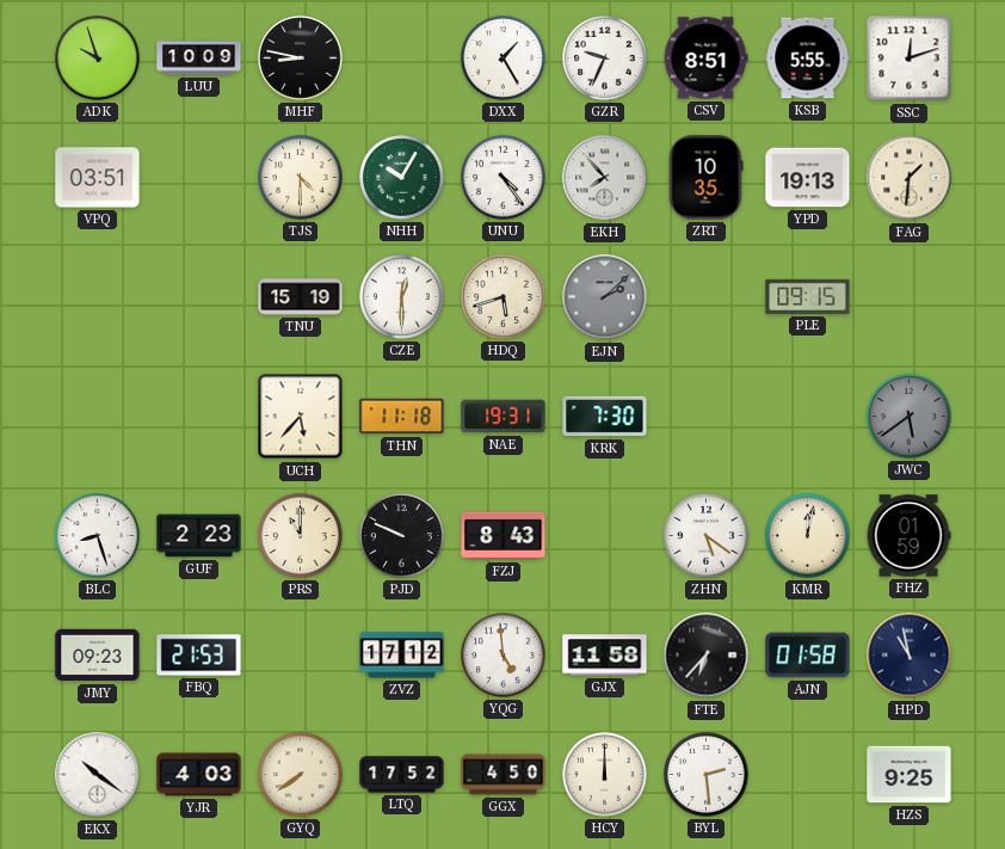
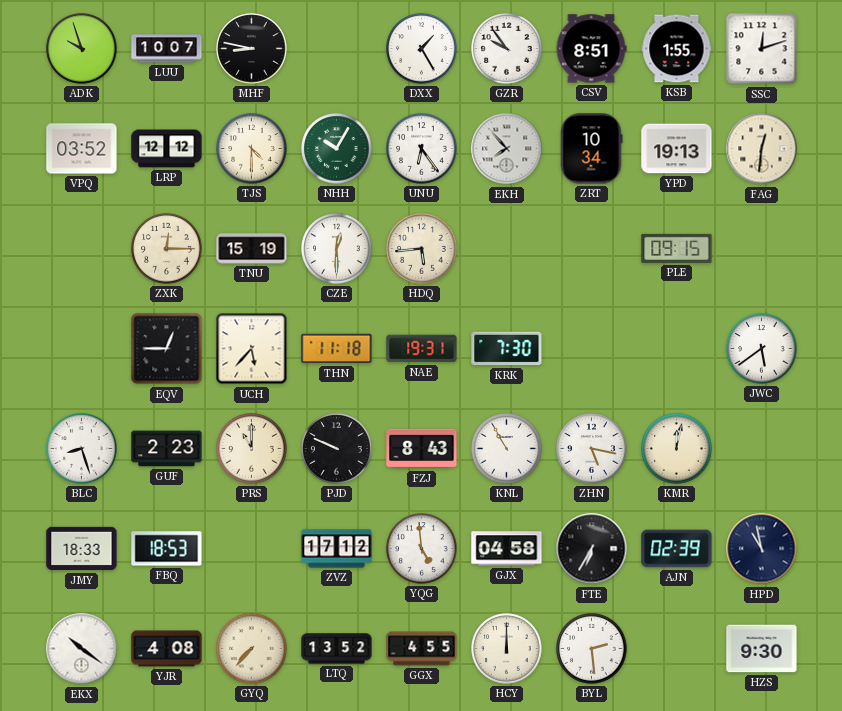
LUU: 10:09 -> 10:07
GZR: 9:34 -> 9:54
KSB: 5:55 -> 1:55
VPQ: 03:51 -> 03:52
LRP: none -> 12:12
UNU: 4:24 -> 6:24
ZRT: 10:35 -> 10:34
FAG: 1:31 -> 12:31
ZXK: none -> 12:15
HDQ: 5:42 -> 5:44
EJN: 2:08 -> none
EQV: none -> 12:45
JWC dial: grey -> white
KNL: none -> 10:55
ZHN: 5:21 -> 5:17
FHZ: 01:59 -> none
JMY: 09:23 -> 18:33
FBQ: 21:53 -> 18:53
GJX: 11:58 -> 04:58
FTE: 6:37 -> 6:35
AJN: 01:58 -> 02:39
YJR: 4:03 -> 4:08
GYQ: 7:39 -> 7:37
LTQ: 17:52 -> 13:52
GGX: 4:50 -> 4:55
HZS: 9:25 -> 9:30
